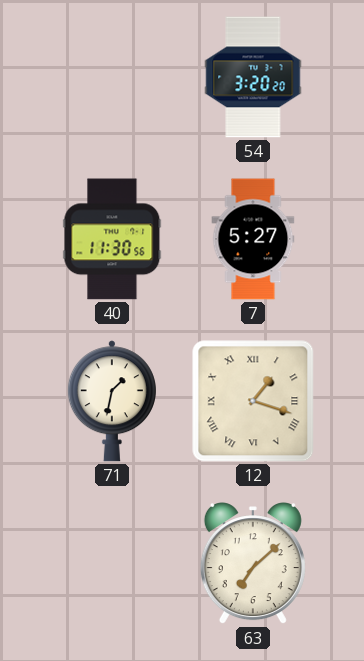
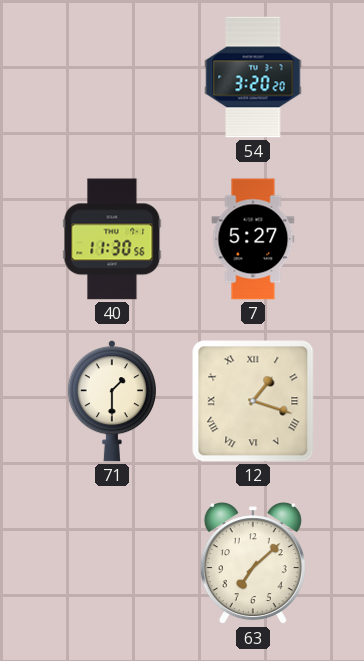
71: 1:32 -> 1:30
